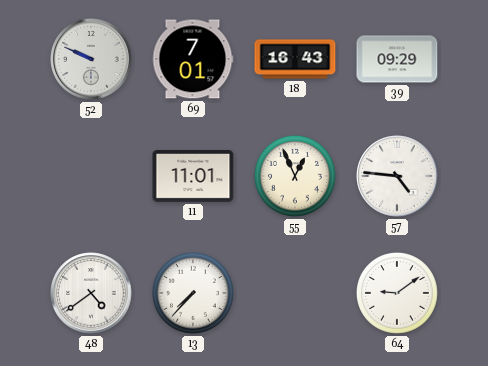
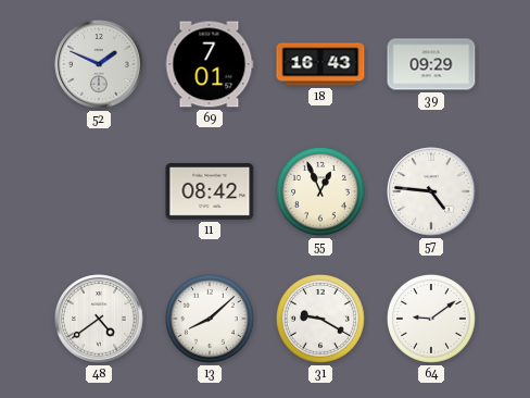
52: 9:49 -> 1:49
11: 11:01 -> 08:42
13: 7:37 -> 8:08
31: none -> 9:20
